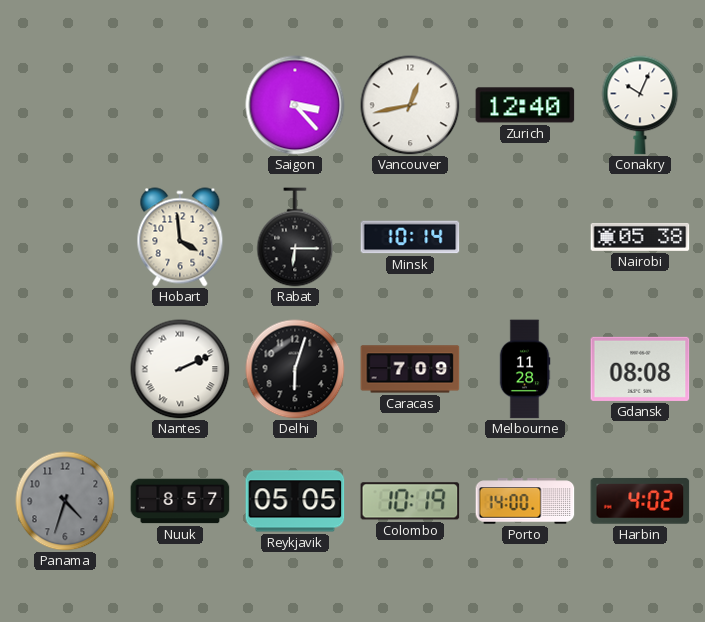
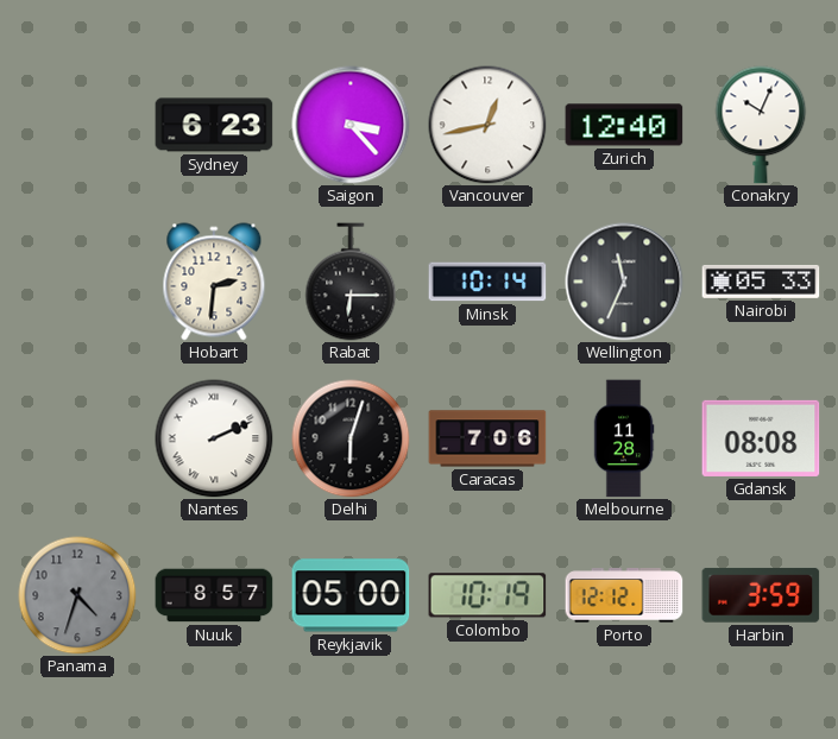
Sydney: none -> 6:23
Hobart: 3:59 -> 2:31
Wellington: none -> 11:34
Nairobi: 05:38 -> 05:33
Caracas: 7:09 -> 7:06
Reykjavik: 05:05 -> 05:00
Porto: 14:00 -> 12:12
Harbin: 4:02 -> 3:59
